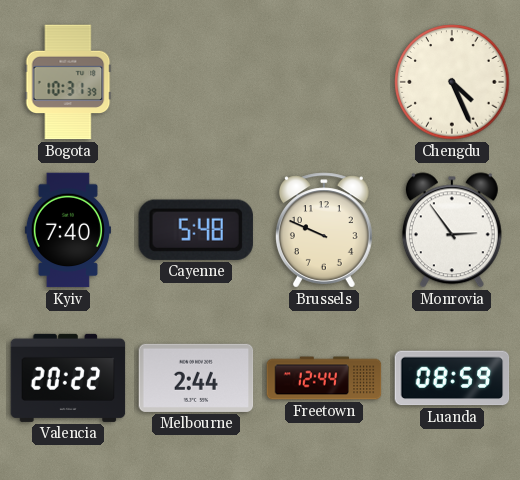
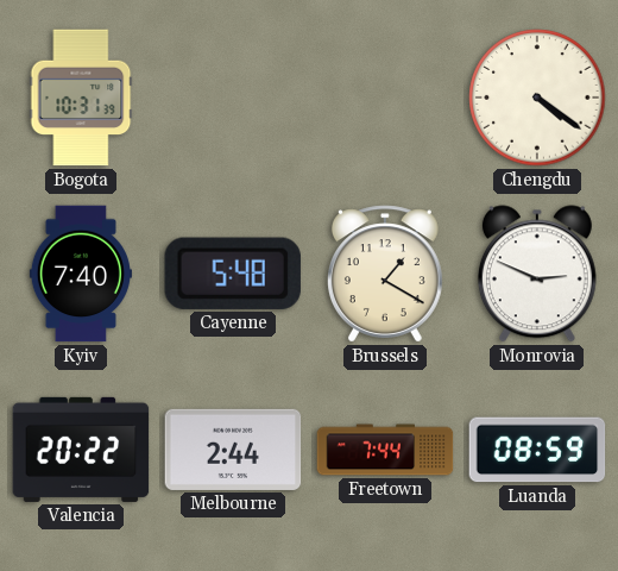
Chengdu: 4:26 -> 4:21
Brussels: 9:49 -> 1:20
Monrovia: 2:54 -> 2:49
Freetown: 12:44 -> 7:44
